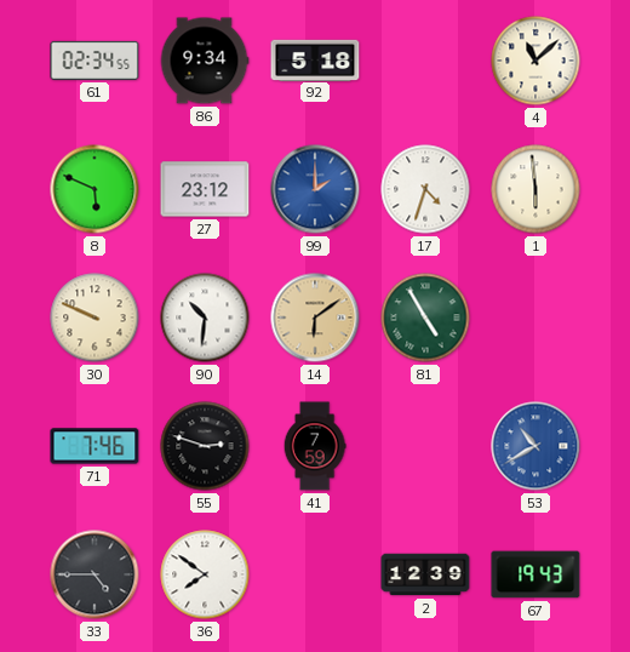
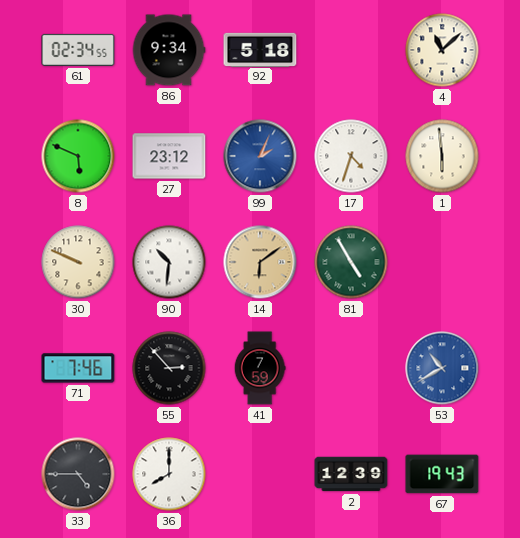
99: 2:00 -> 2:04
55: 2:48 -> 2:53
36: 7:51 -> 8:00
